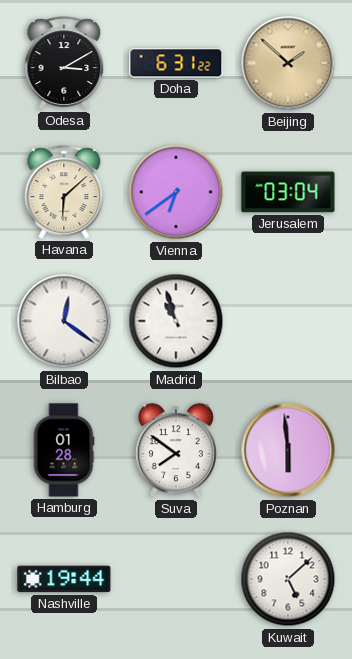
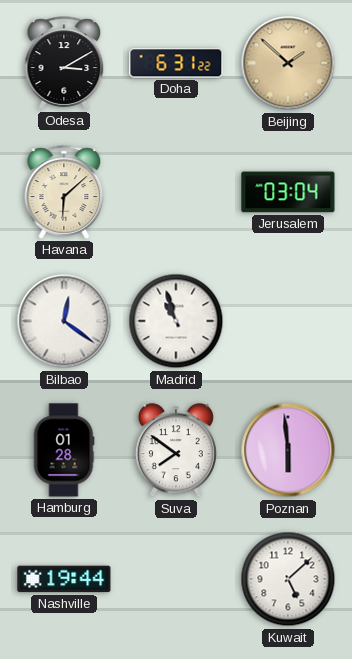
Vienna: 6:39 -> none
